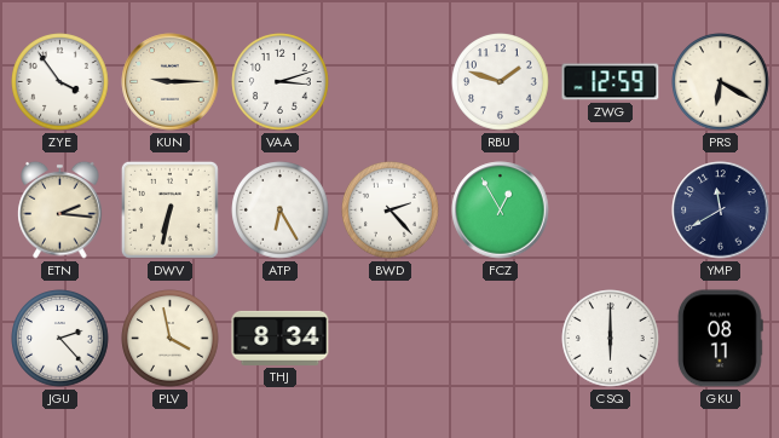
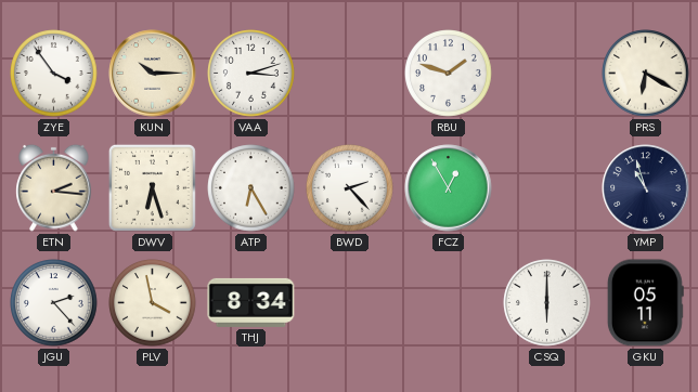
KUN: 9:15 -> 10:15
ZWG: 12:59 -> none
DWV: 6:32 -> 6:27
YMP: 11:40 -> 10:57
GKU: 08:11 -> 05:11
